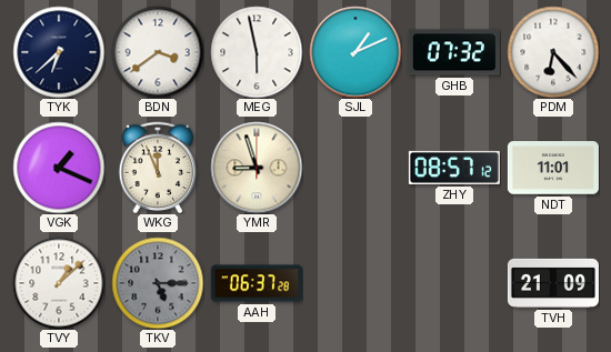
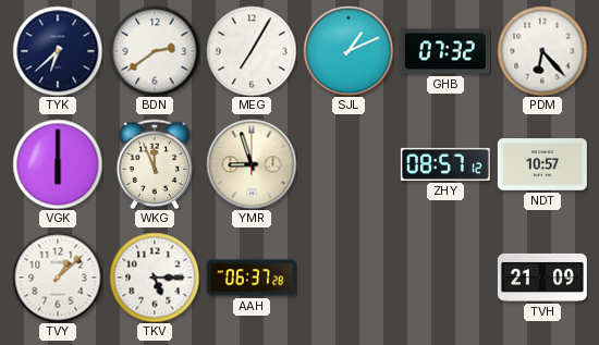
BDN: 3:39 -> 2:39
MEG: 5:58 -> 7:05
VGK: 1:19 -> 6:00
NDT: 11:01 -> 10:57
TKV dial: grey -> white
